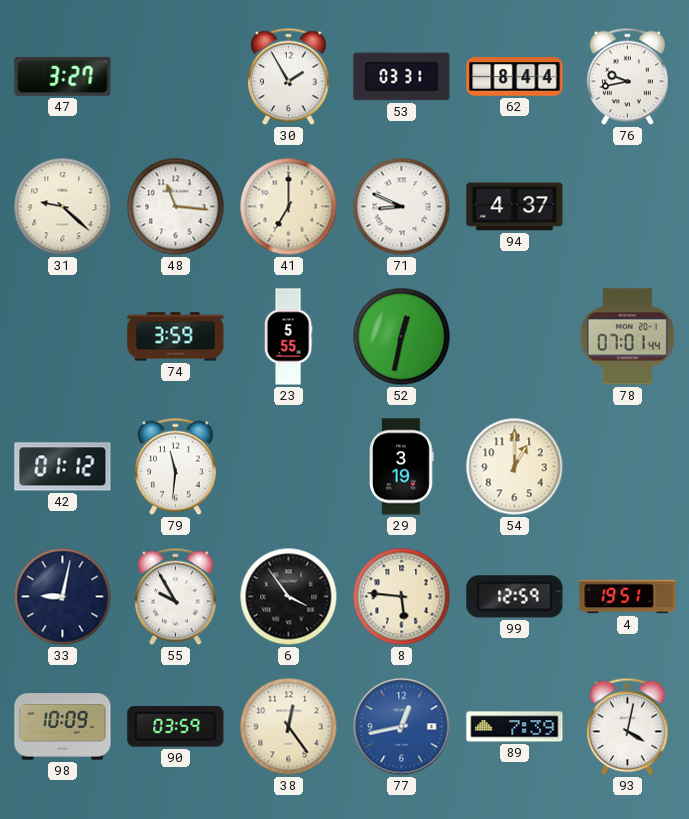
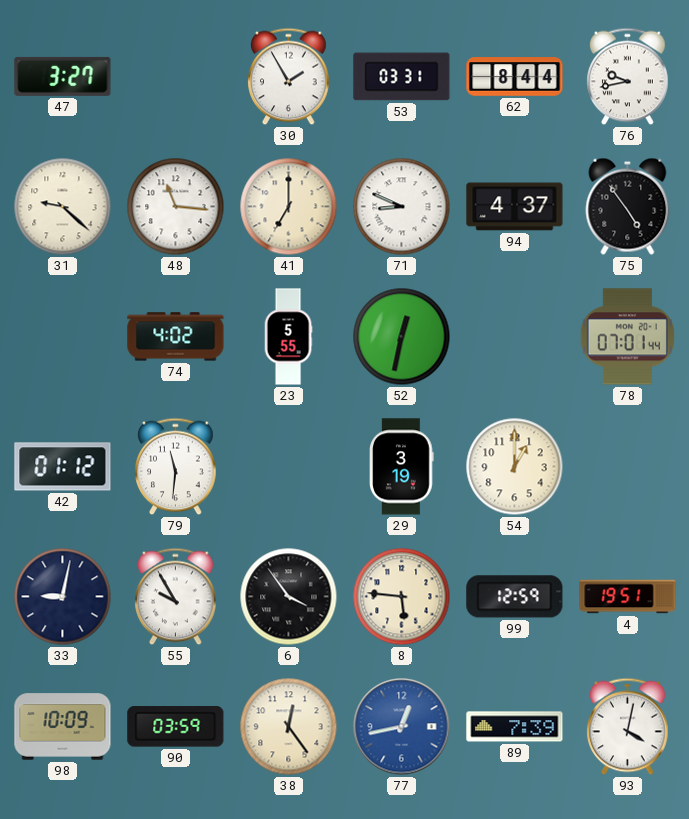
75: none -> 4:54
74: 3:59 -> 4:02
